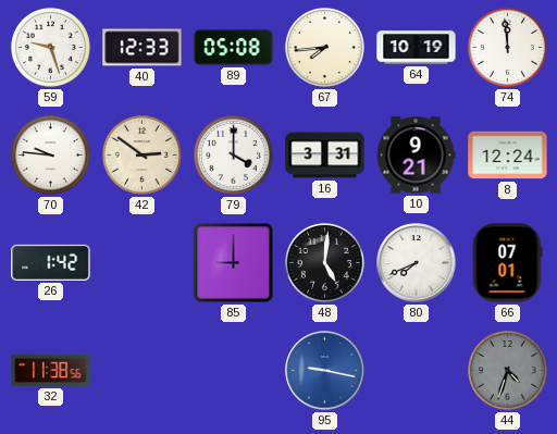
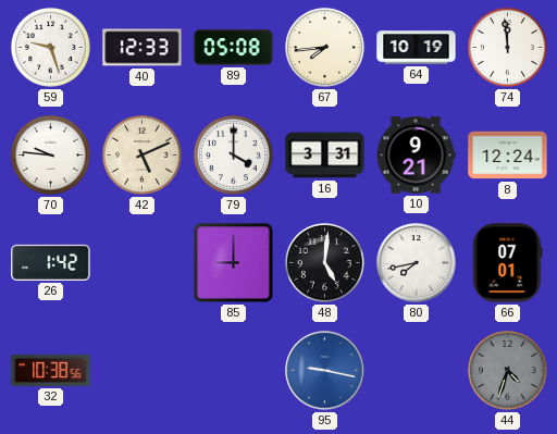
42: 2:51 -> 5:11
80: 7:41 -> 7:43
32: 11:38 -> 10:38
